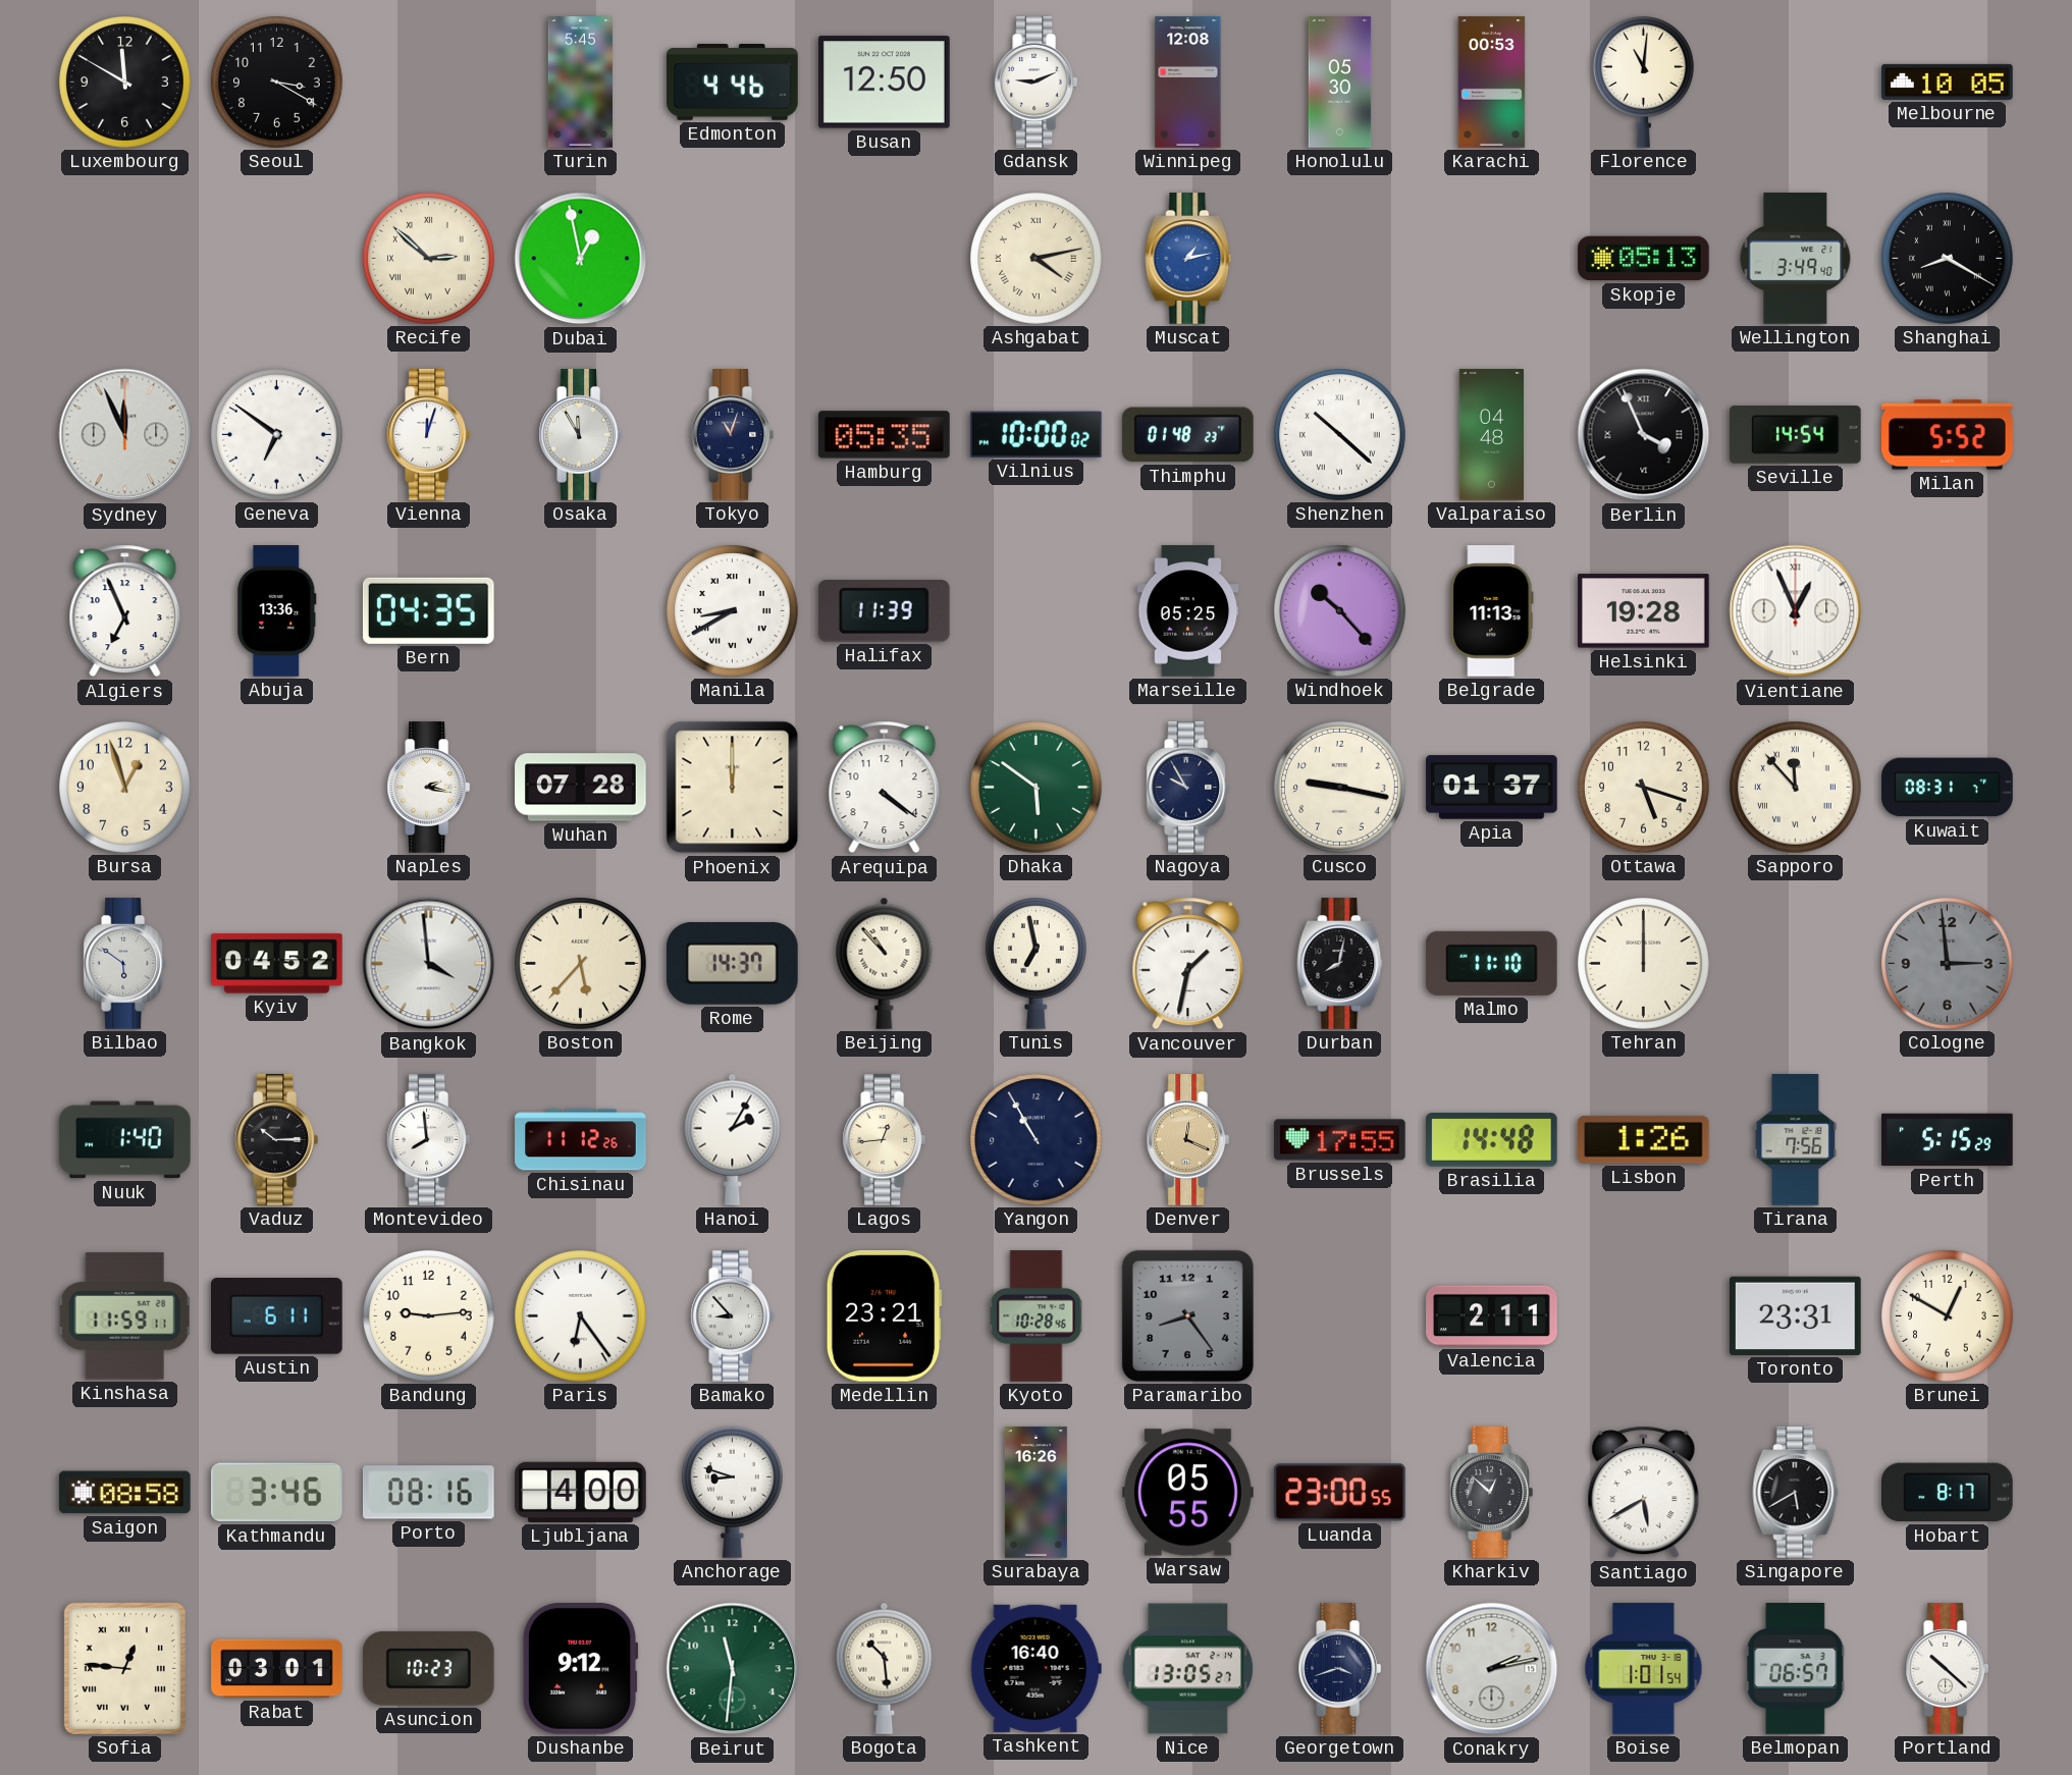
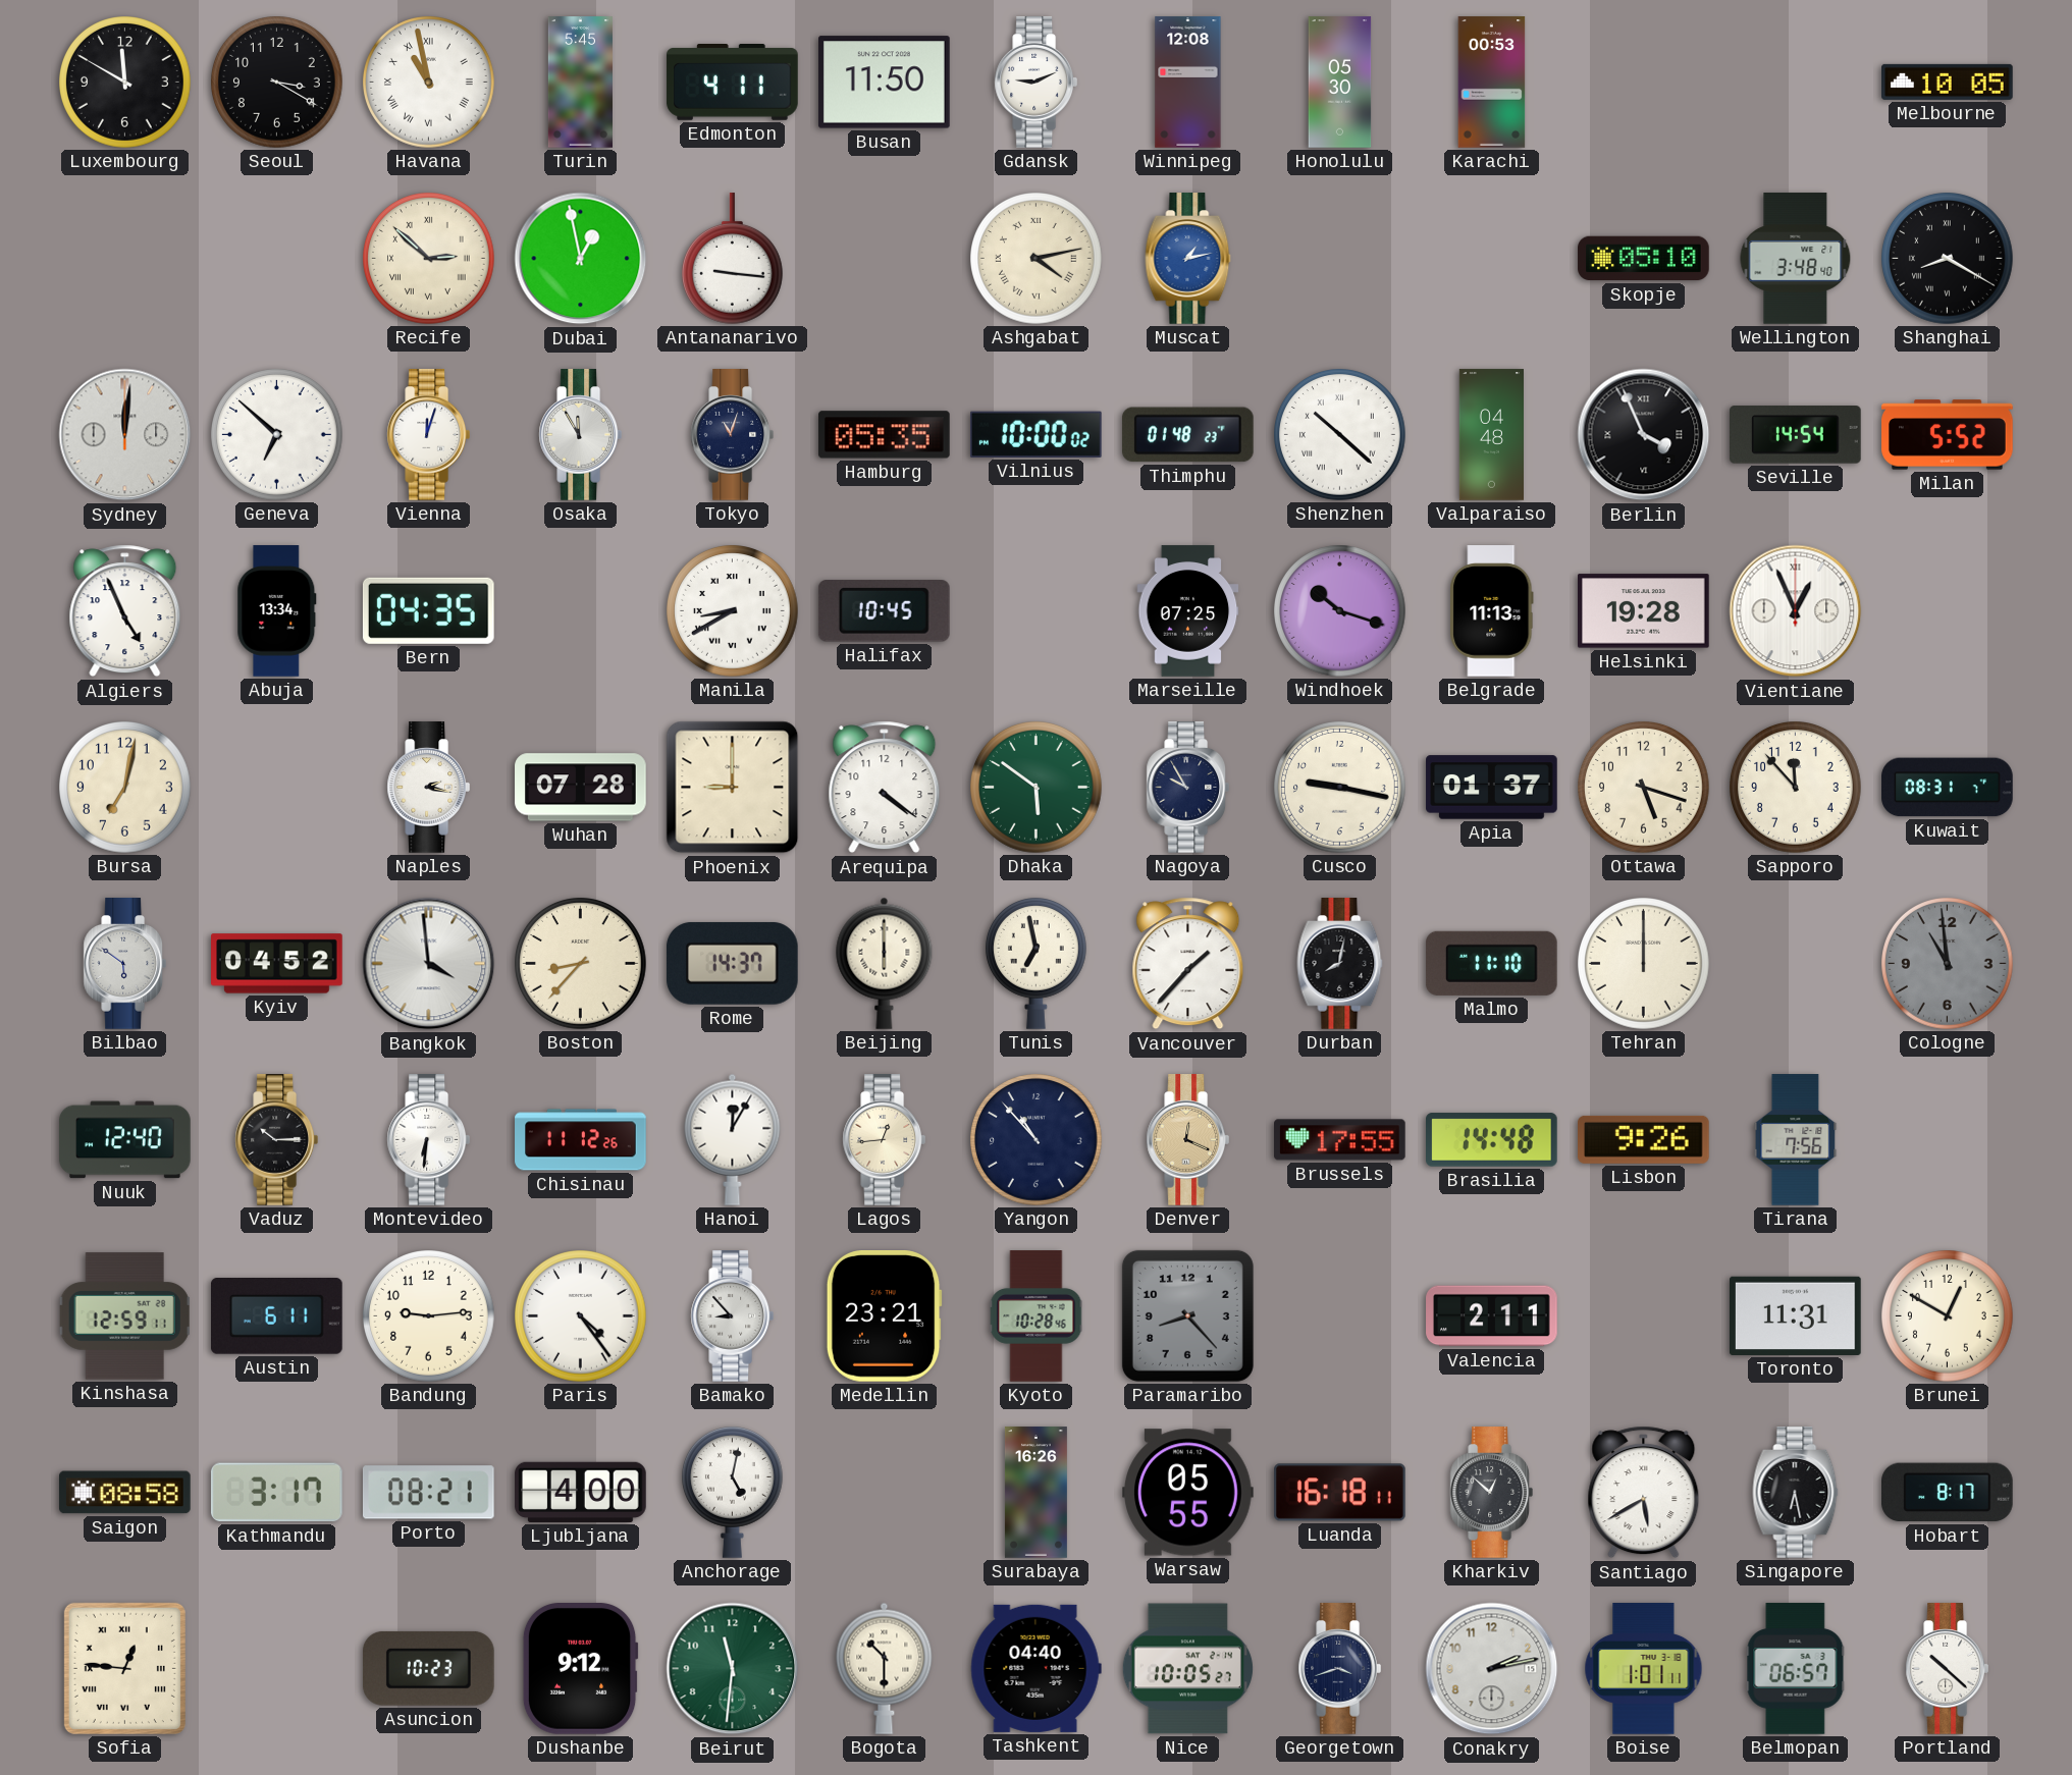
Havana: none -> 10:58
Edmonton: 4:46 -> 4:11
Busan: 12:50 -> 11:50
Florence: 11:01 -> none
Antananarivo: none -> 9:16
Skopje: 05:13 -> 05:10
Wellington: 3:49 -> 3:48
Sydney: 11:56 -> 12:01
Geneva: 6:51 -> 6:52
Algiers: 6:56 -> 4:56
Abuja: 13:36 -> 13:34
Halifax: 11:39 -> 10:45
Marseille: 05:25 -> 07:25
Windhoek: 10:23 -> 10:18
Bursa: 12:57 -> 7:02
Phoenix: 12:00 -> 9:00
Sapporo numerals: Roman -> Arabic
Boston: 5:37 -> 8:37
Beijing: 10:53 -> 6:00
Vancouver: 1:32 -> 1:37
Cologne: 2:59 -> 10:59
Nuuk: 1:40 -> 12:40
Montevideo: 7:59 -> 6:31
Hanoi: 2:05 -> 12:05
Yangon: 10:55 -> 10:53
Lisbon: 1:26 -> 9:26
Perth: 5:15 -> none
Kinshasa: 11:59 -> 12:59
Paris: 6:24 -> 4:24
Paramaribo: 8:24 -> 8:23
Toronto: 23:31 -> 11:31
Kathmandu: 3:46 -> 3:17
Porto: 08:16 -> 08:21
Anchorage: 8:48 -> 5:02
Luanda: 23:00 -> 16:18
Singapore: 5:40 -> 6:28
Rabat: 03:01 -> none
Bogota: 10:29 -> 10:30
Tashkent: 16:40 -> 04:40
Nice: 13:05 -> 10:05
Boise: 1:01:54 -> 1:01:11
